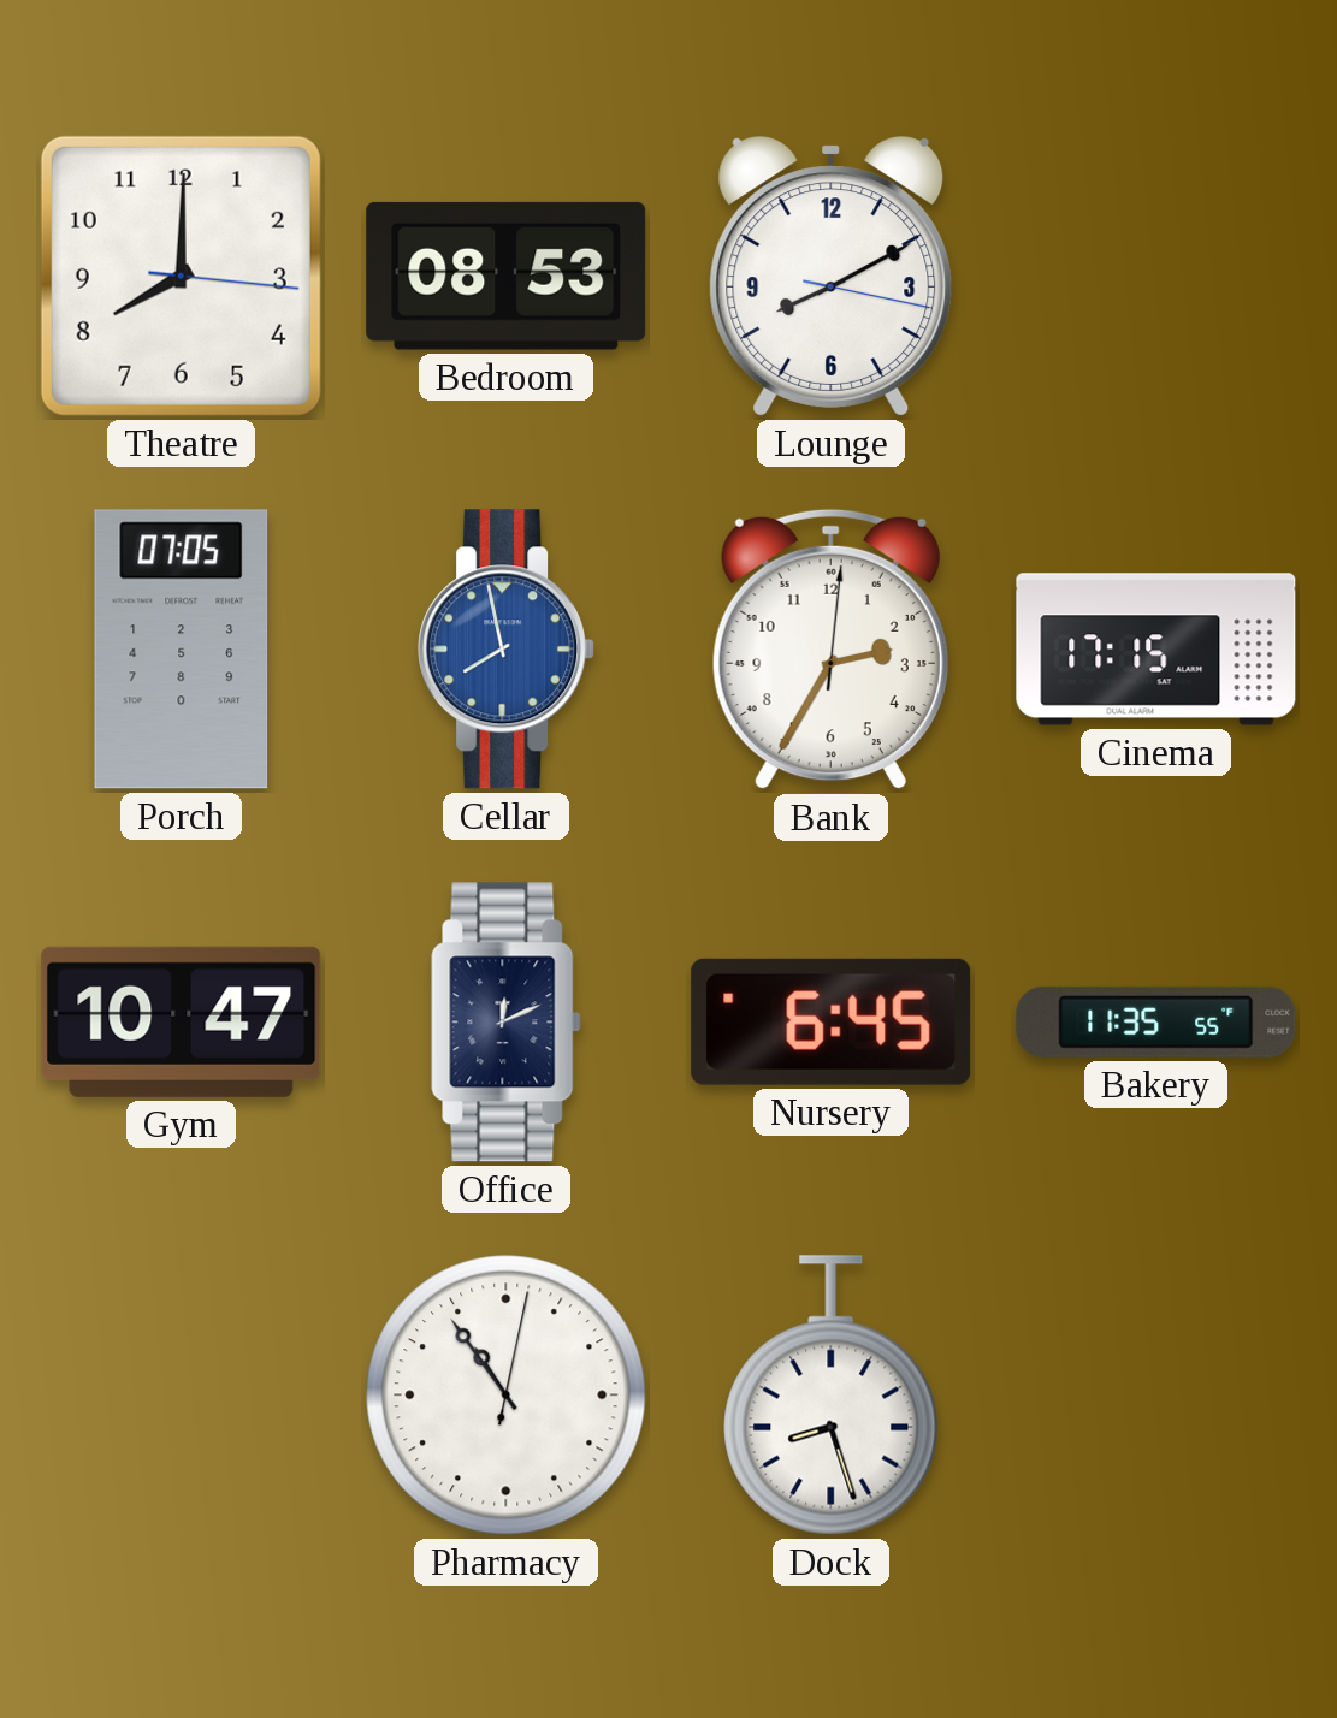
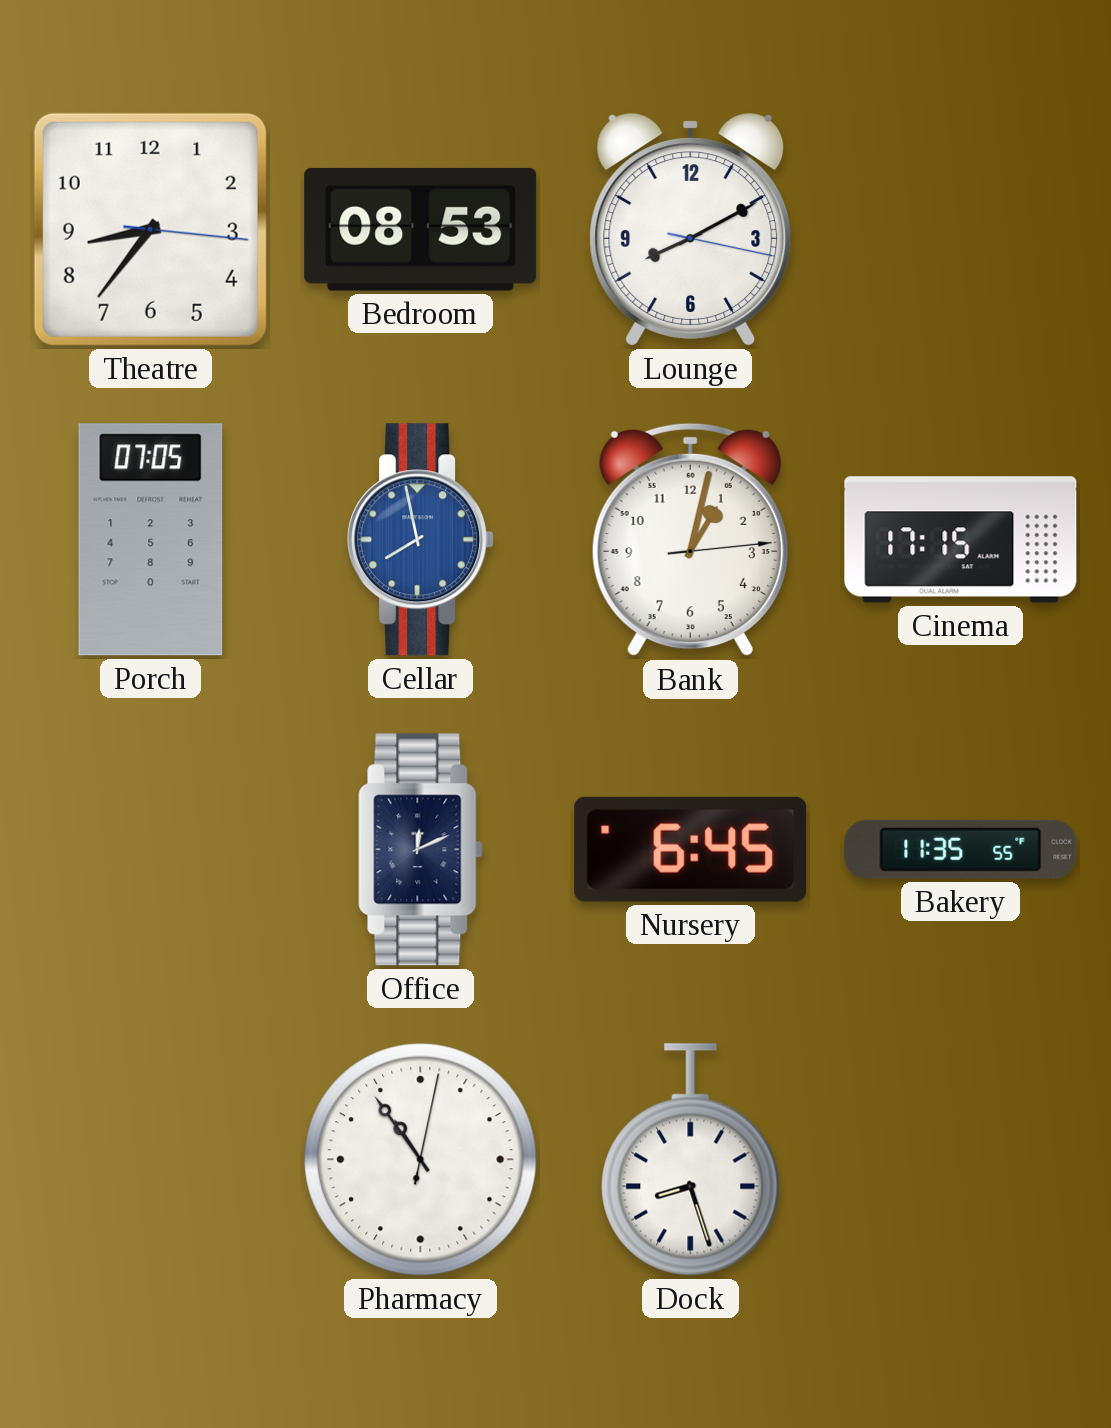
Theatre: 8:00 -> 8:36
Bank: 2:35 -> 1:02
Gym: 10:47 -> none
